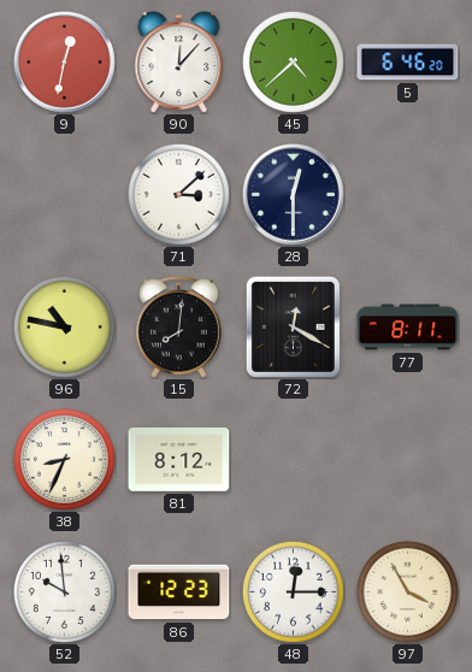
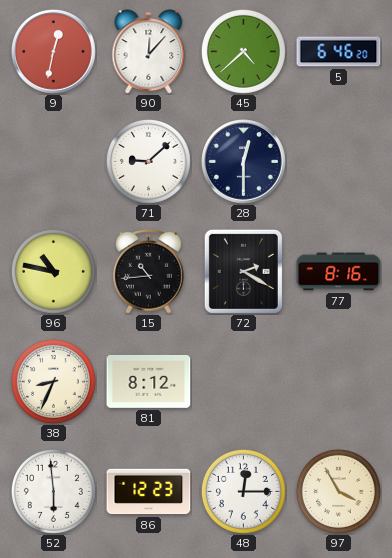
71: 3:08 -> 9:08
15: 8:01 -> 10:44
72: 12:20 -> 2:20
77: 8:11 -> 8:16
52: 9:59 -> 5:59
